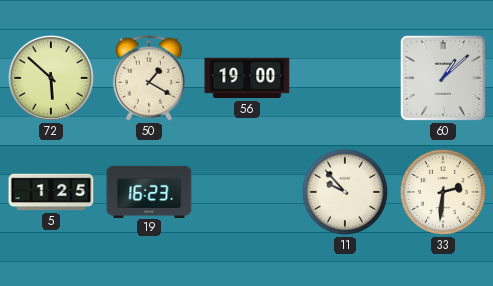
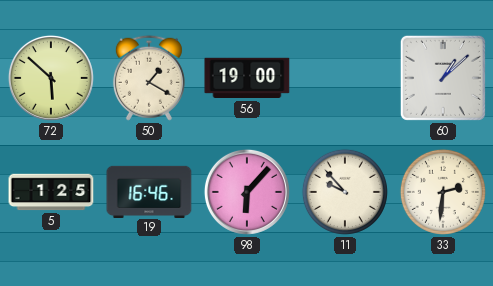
19: 16:23 -> 16:46
98: none -> 6:07
